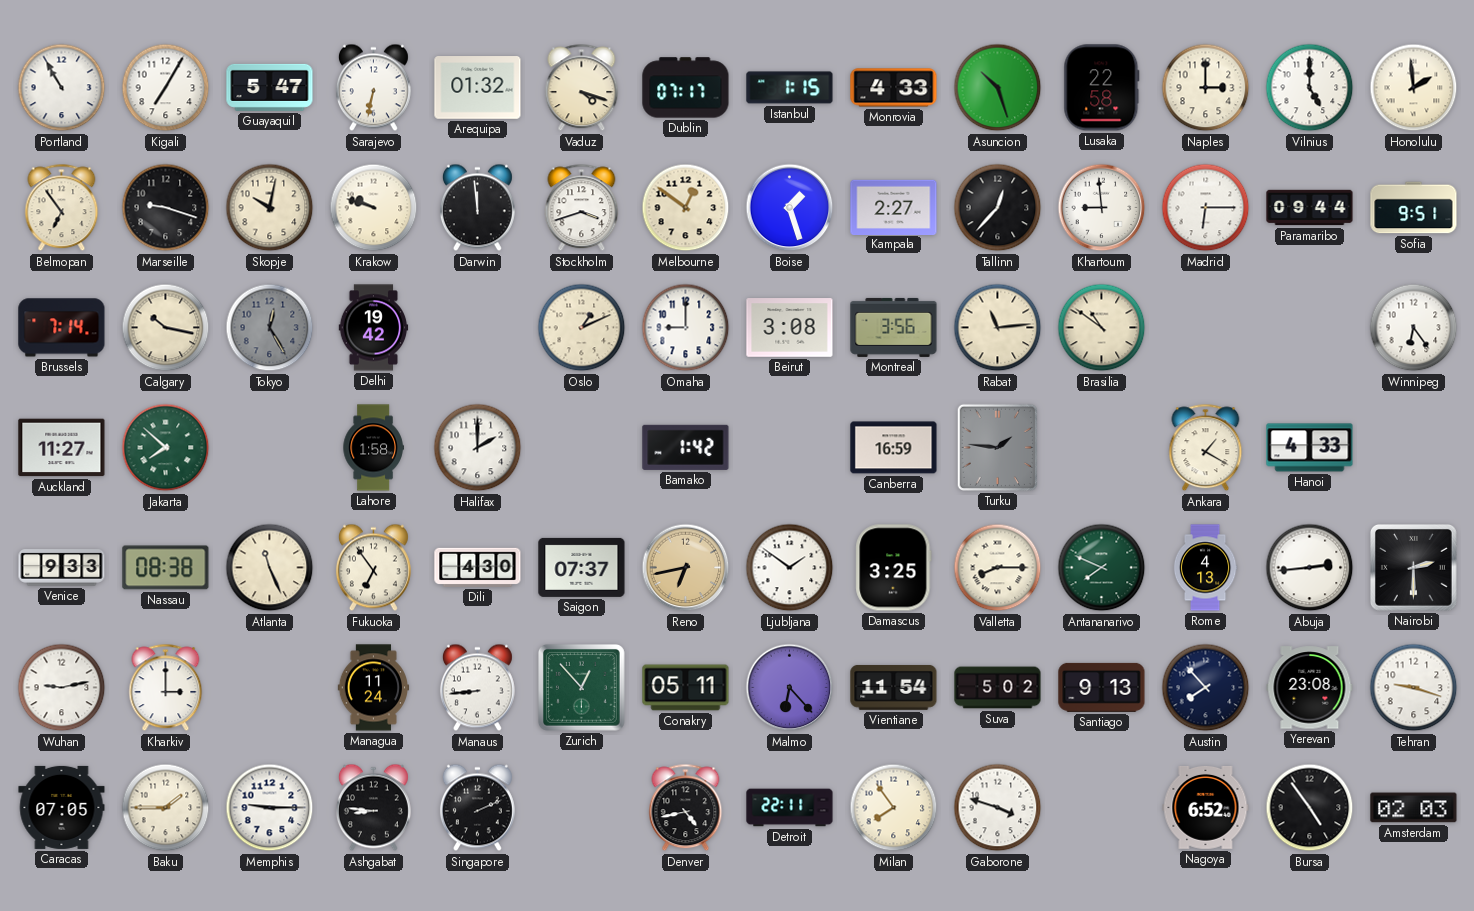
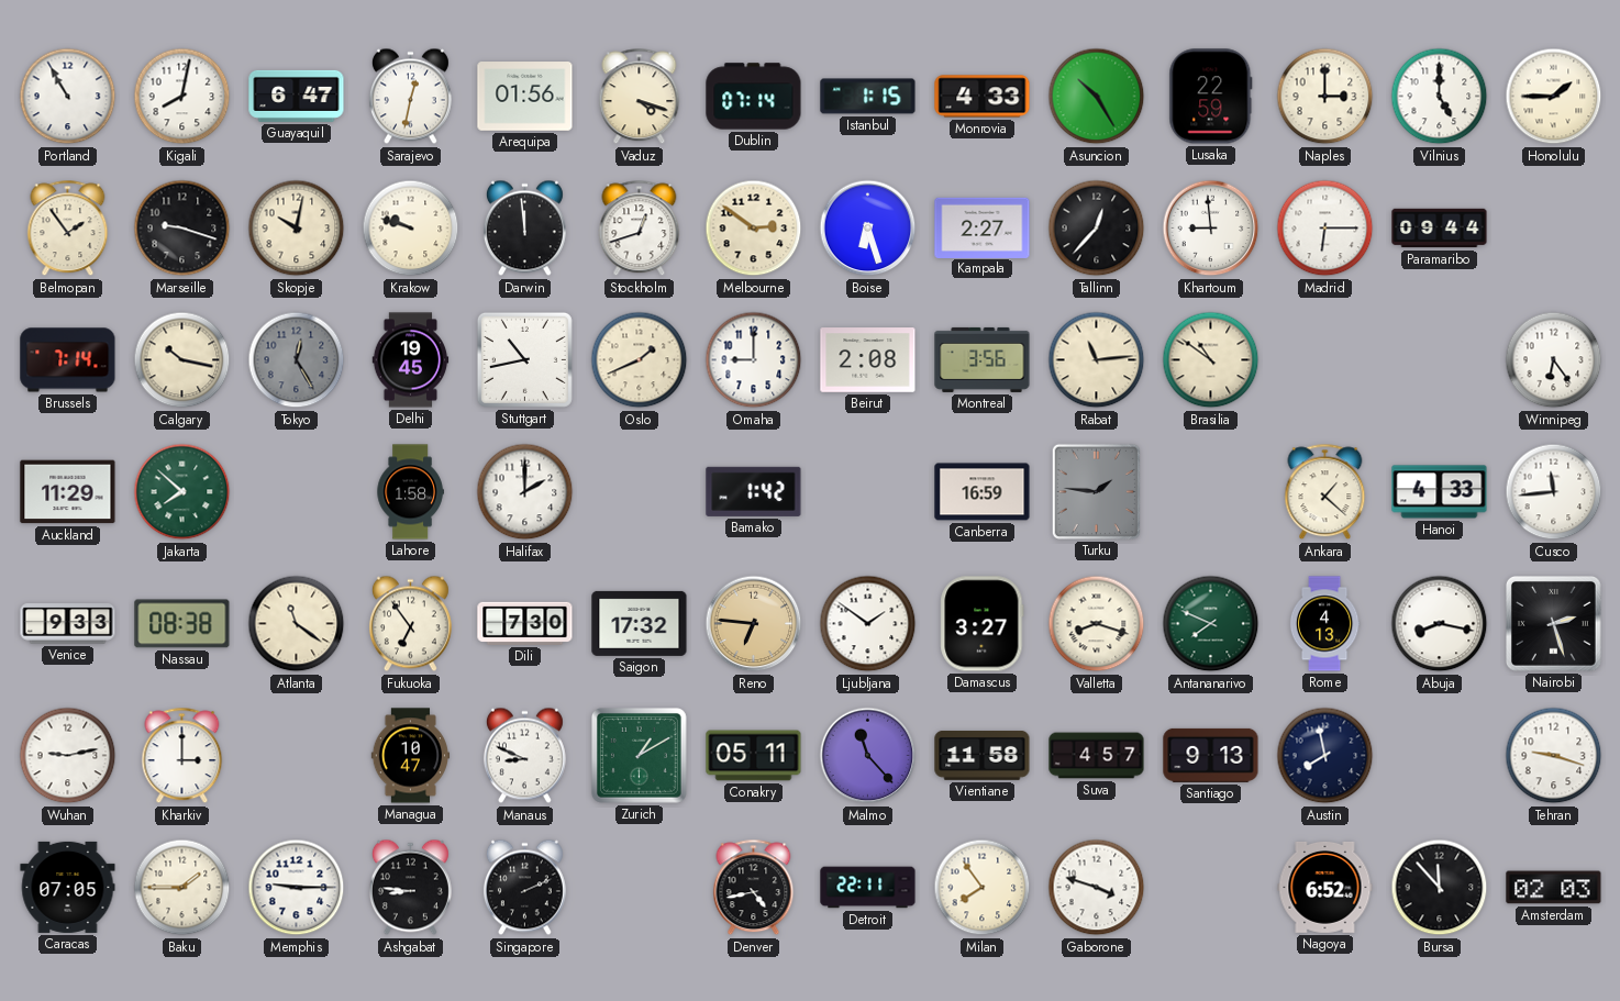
Kigali: 7:05 -> 8:02
Guayaquil: 5:47 -> 6:47
Sarajevo: 6:32 -> 12:32
Arequipa: 01:32 -> 01:56
Dublin: 07:17 -> 07:14
Asuncion: 10:27 -> 10:25
Lusaka: 22:58 -> 22:59
Honolulu: 1:59 -> 1:45
Belmopan: 6:54 -> 1:54
Stockholm: 3:42 -> 12:42
Melbourne: 12:51 -> 2:51
Boise: 1:27 -> 6:27
Sofia: 9:51 -> none
Delhi: 19:42 -> 19:45
Stuttgart: none -> 10:43
Oslo: 1:11 -> 1:41
Beirut: 3:08 -> 2:08
Auckland: 11:27 -> 11:29
Ankara: 1:20 -> 1:22
Cusco: none -> 11:44
Atlanta: 11:26 -> 11:21
Dili: 4:30 -> 7:30
Saigon: 07:37 -> 17:32
Reno: 6:43 -> 6:46
Damascus: 3:25 -> 3:27
Valletta: 8:15 -> 8:18
Abuja: 2:44 -> 8:17
Nairobi: 2:30 -> 2:27
Managua: 11:24 -> 10:47
Manaus: 8:44 -> 8:49
Zurich: 12:53 -> 1:10
Malmo: 6:23 -> 11:23
Vientiane: 11:54 -> 11:58
Suva: 5:02 -> 4:57
Austin: 7:53 -> 7:58
Yerevan: 23:08 -> none
Bursa: 4:54 -> 11:53
